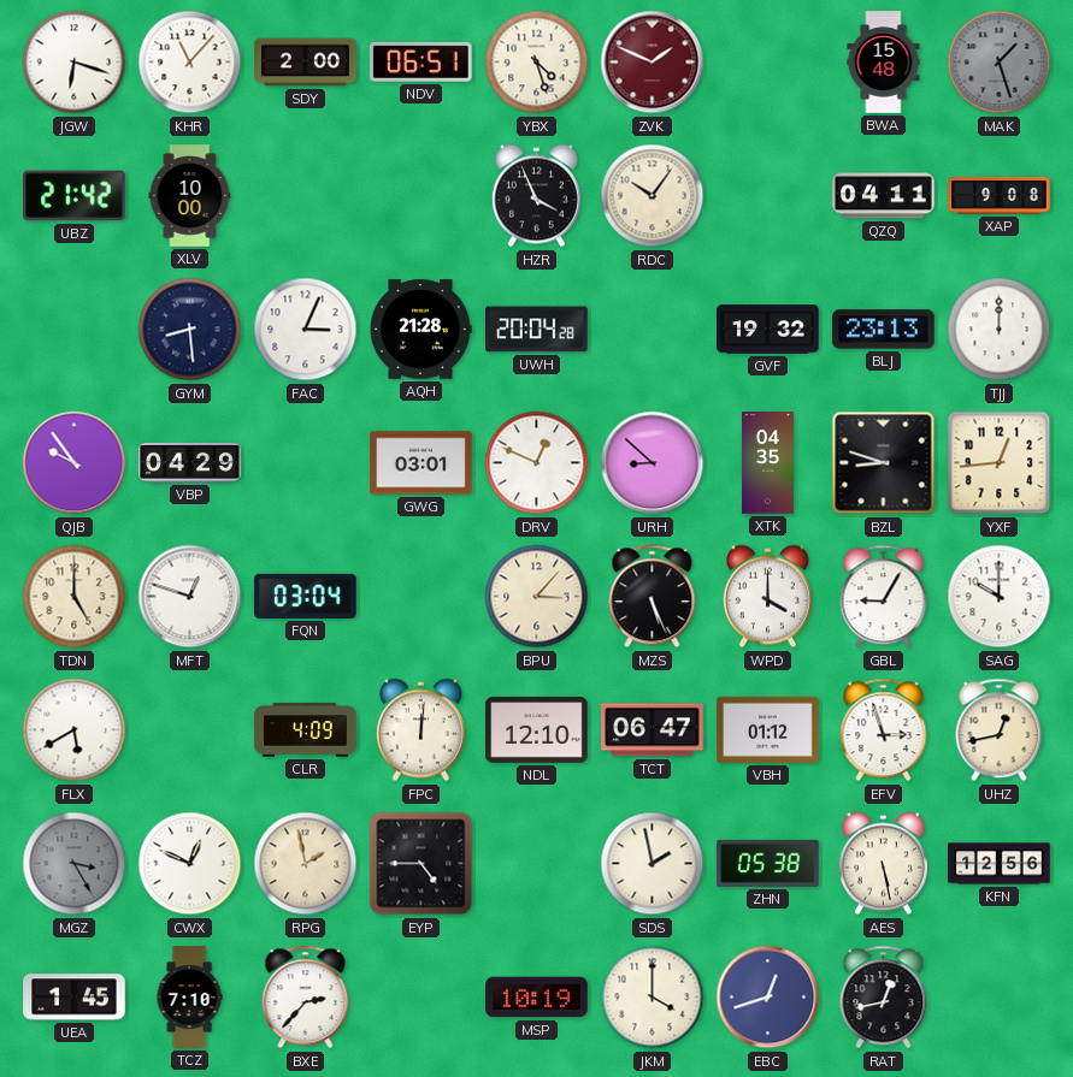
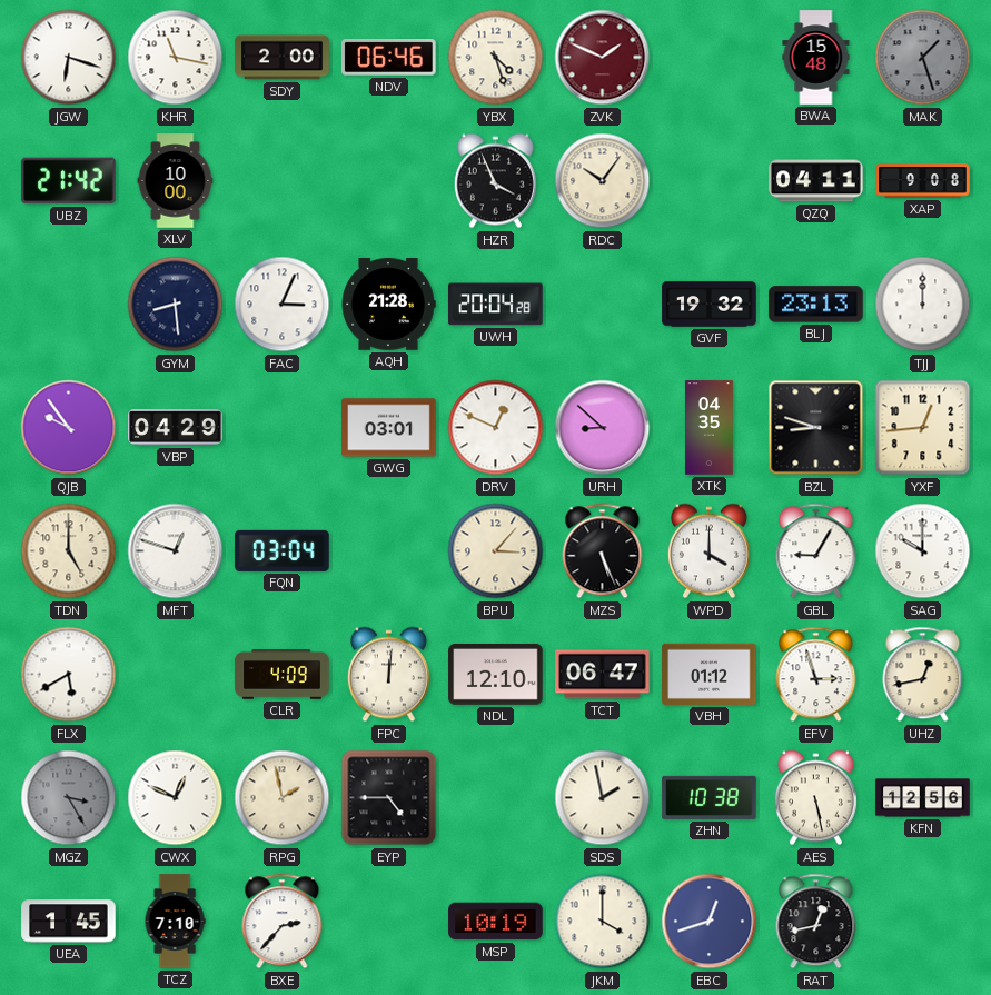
KHR: 11:07 -> 11:17
NDV: 06:51 -> 06:46
ZHN: 05:38 -> 10:38
